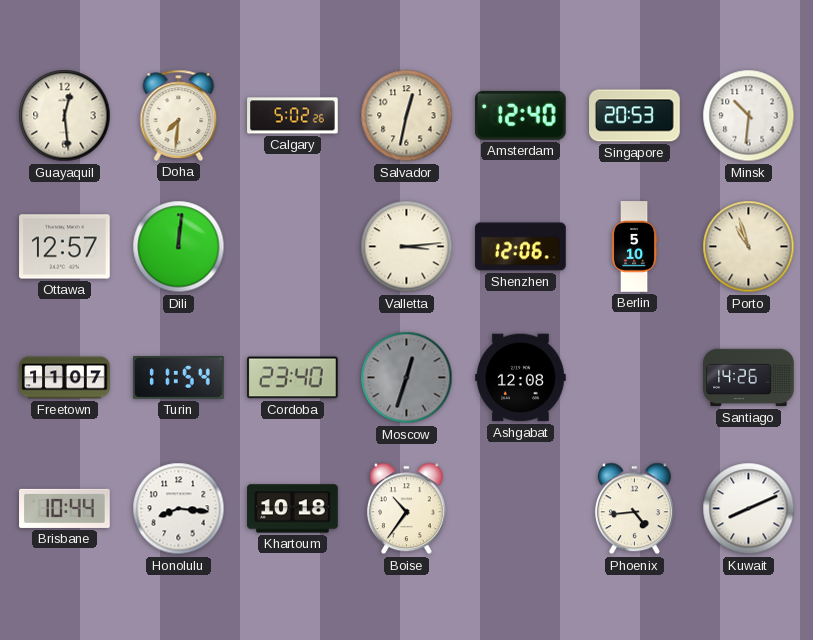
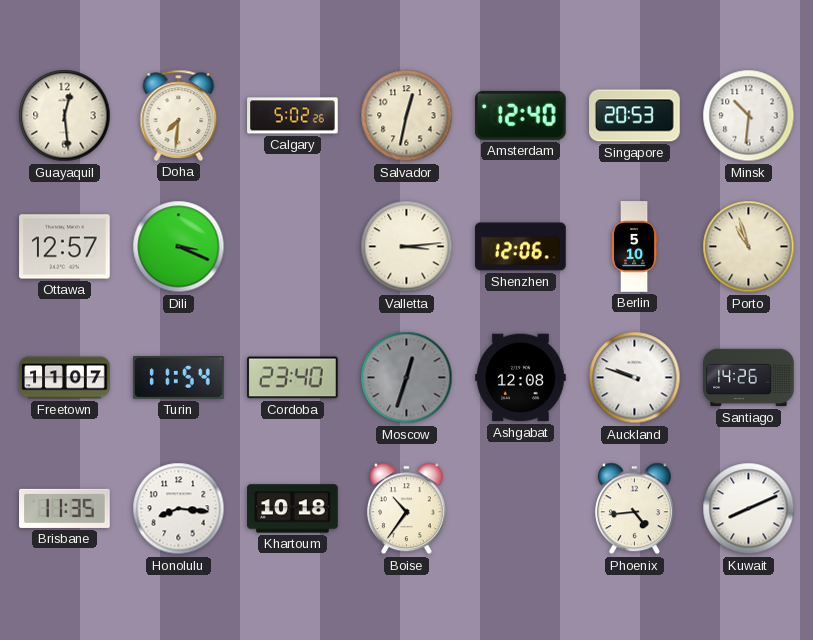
Dili: 12:01 -> 3:19
Auckland: none -> 9:48
Brisbane: 10:44 -> 11:35
